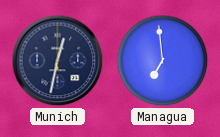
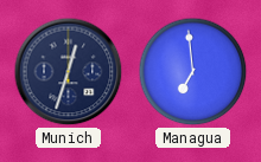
Munich: 12:32 -> 12:33
